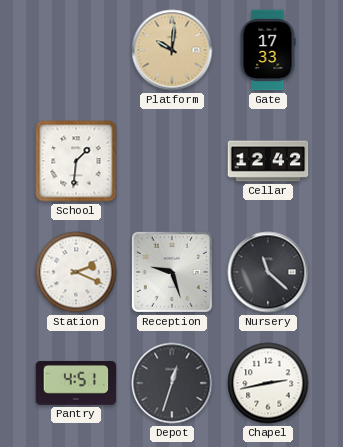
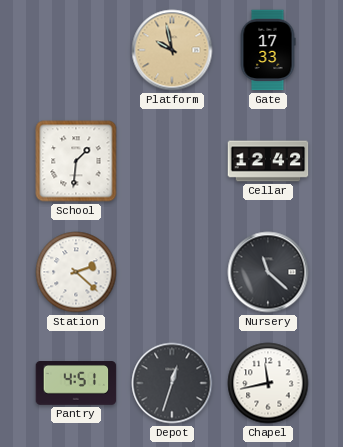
Platform: 10:01 -> 9:58
Station: 2:19 -> 2:22
Reception: 9:27 -> none
Chapel: 2:43 -> 11:43
